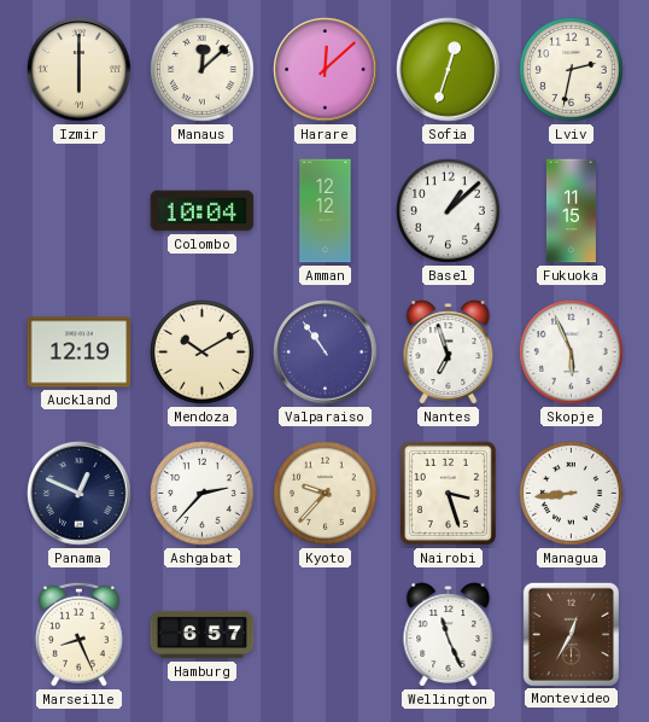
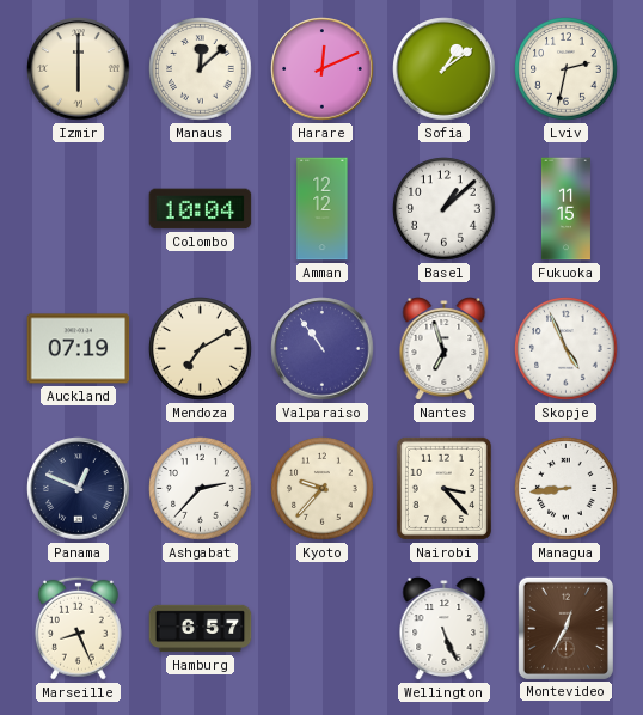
Harare: 12:08 -> 12:11
Sofia: 12:33 -> 1:09
Auckland: 12:19 -> 07:19
Mendoza: 10:10 -> 7:10
Skopje: 5:56 -> 4:56
Nairobi: 3:27 -> 3:23
Wellington: 11:26 -> 5:26
